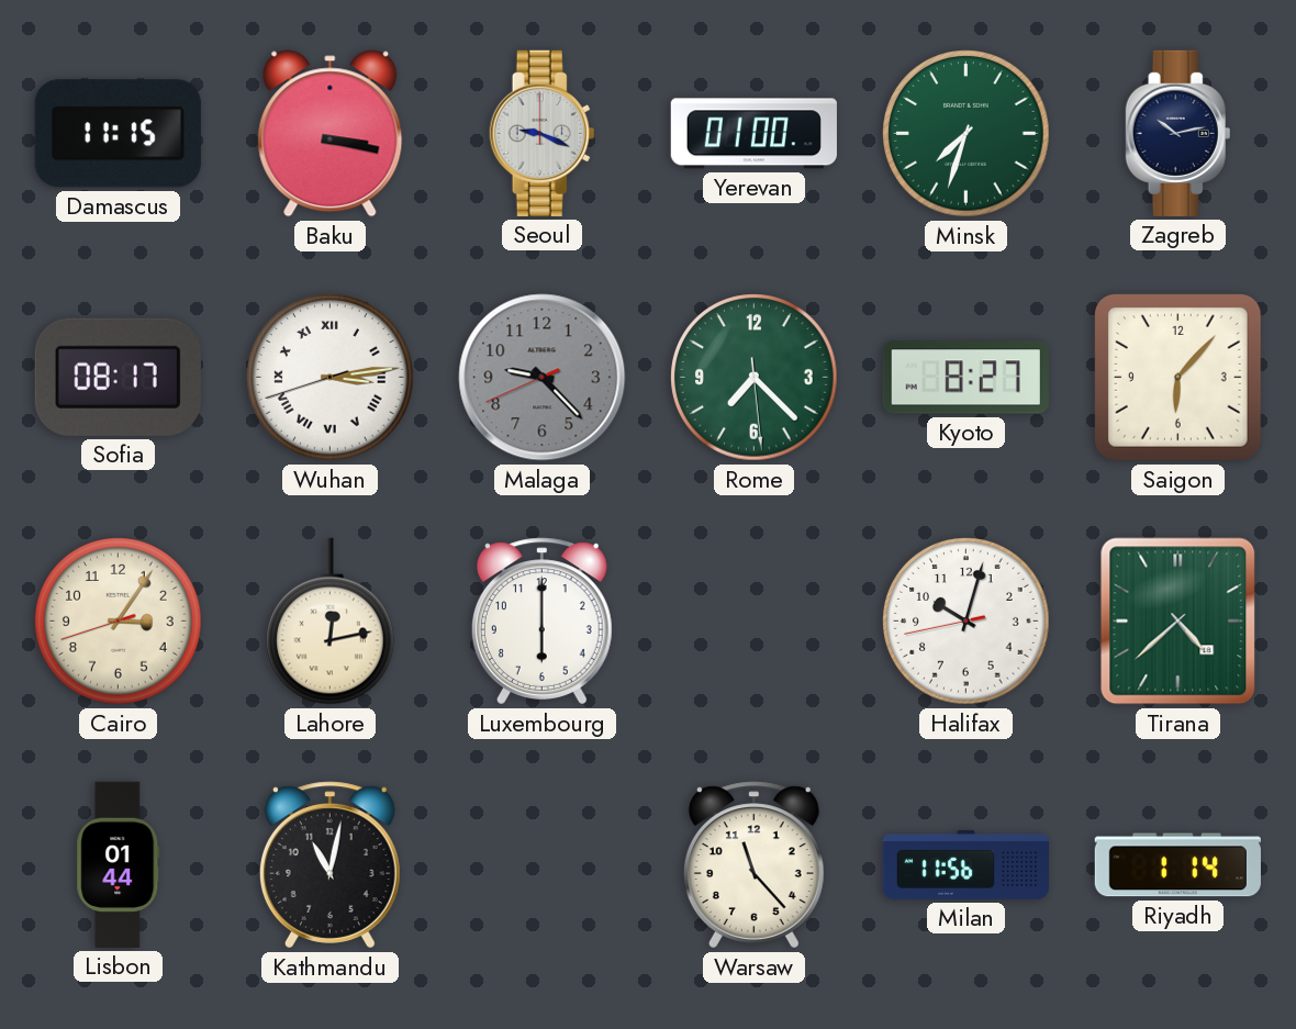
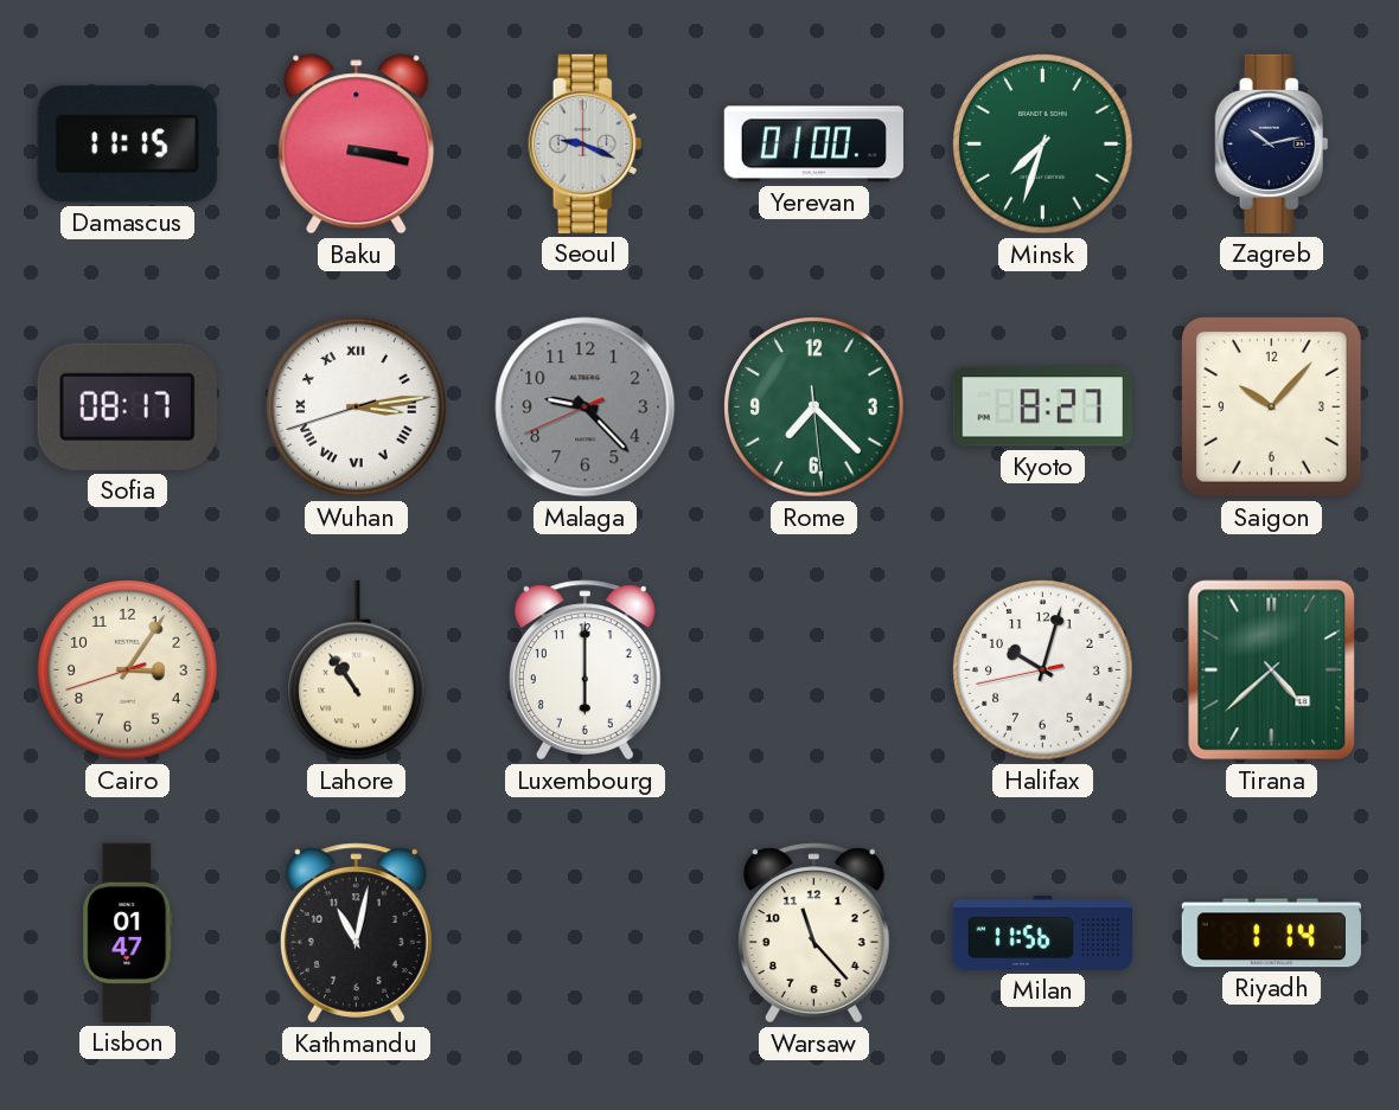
Saigon: 6:07 -> 10:07
Lahore: 12:13 -> 10:54
Lisbon: 01:44 -> 01:47
